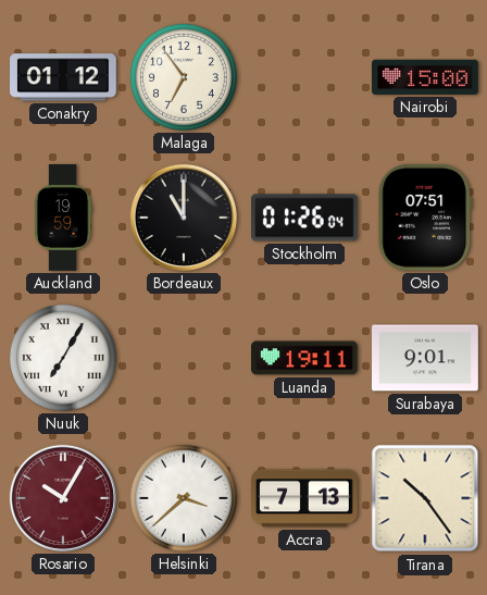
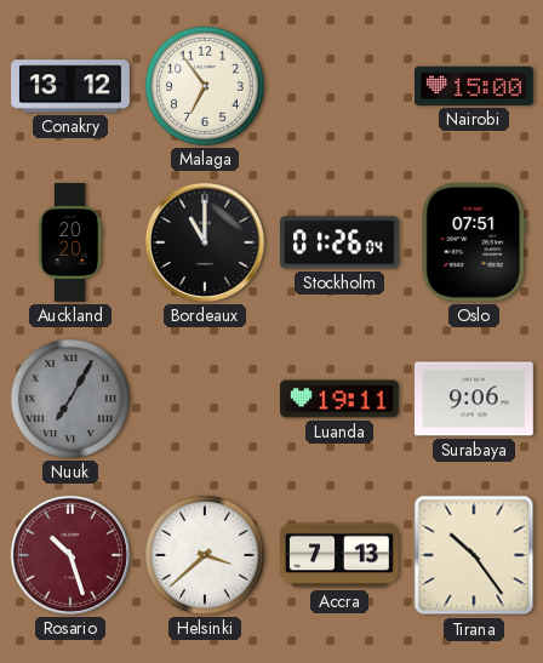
Conakry: 01:12 -> 13:12
Auckland: 19:59 -> 20:20
Nuuk dial: white -> grey
Surabaya: 9:01 -> 9:06
Rosario: 10:05 -> 10:27
